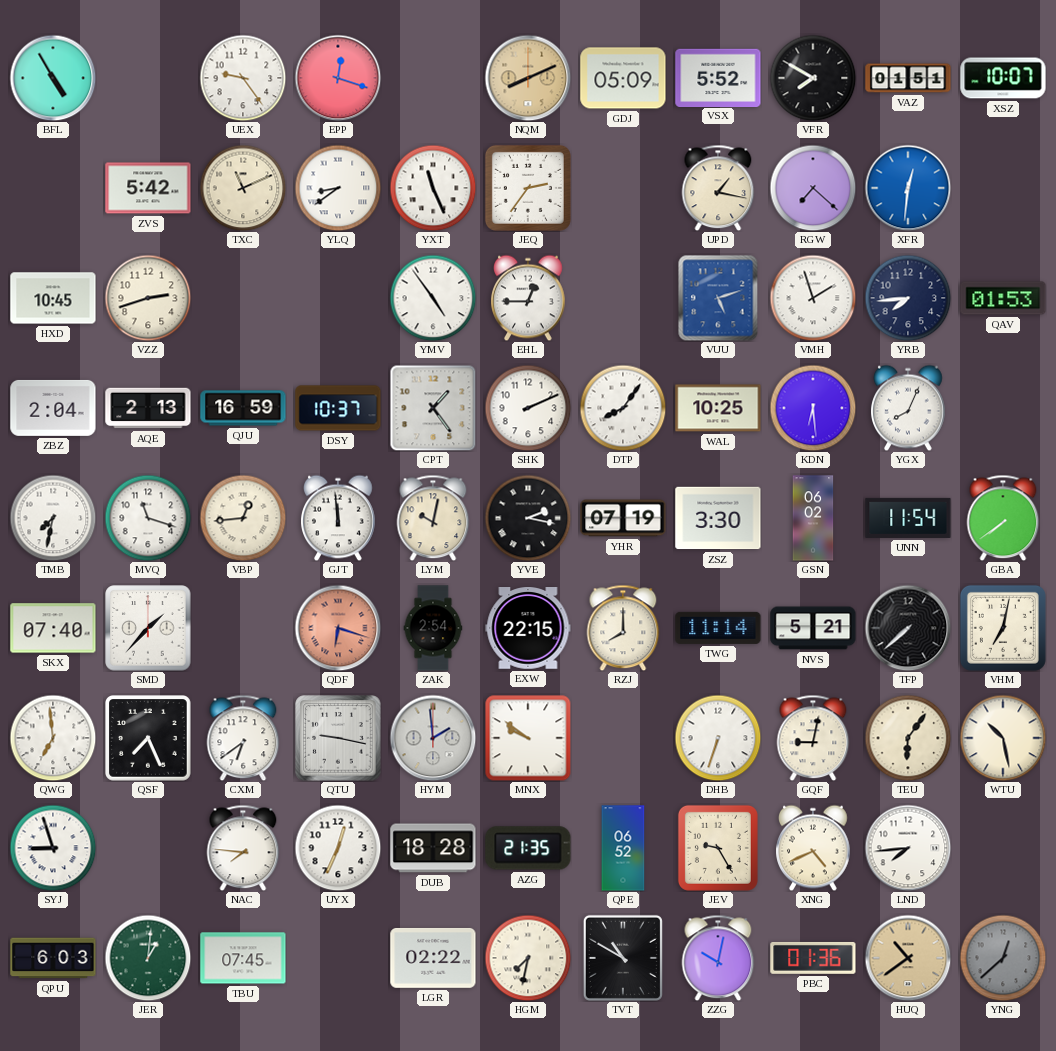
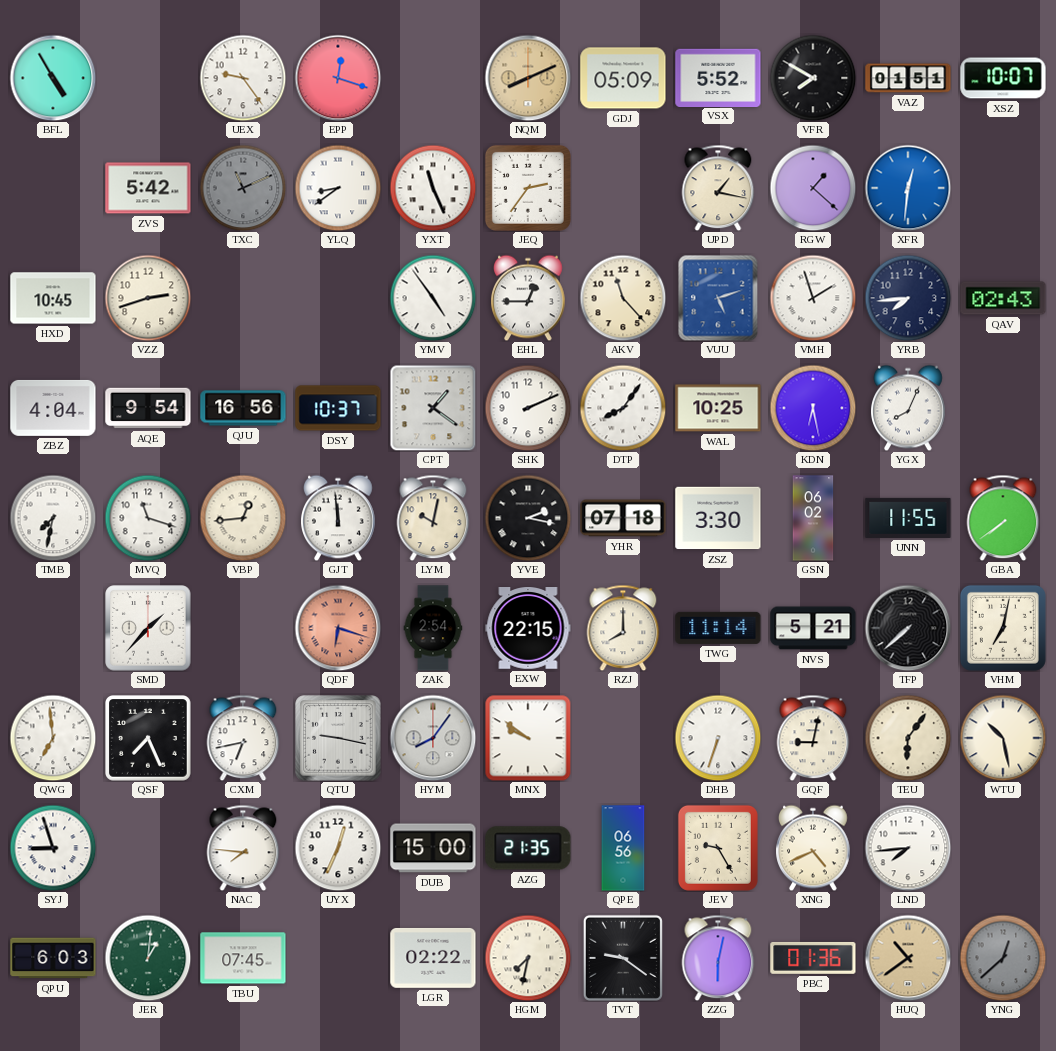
TXC dial: cream -> grey
RGW: 7:22 -> 1:22
AKV: none -> 11:23
QAV: 01:53 -> 02:43
ZBZ: 2:04 -> 4:04
AQE: 2:13 -> 9:54
QJU: 16:59 -> 16:56
CPT: 1:24 -> 1:21
KDN: 6:29 -> 6:28
YHR: 07:19 -> 07:18
UNN: 11:54 -> 11:55
SKX: 07:40 -> none
CXM: 6:39 -> 6:43
HYM: 1:59 -> 8:06
DUB: 18:28 -> 15:00
QPE: 06:52 -> 06:56
TVT: 10:50 -> 9:21
ZZG: 10:02 -> 6:02
